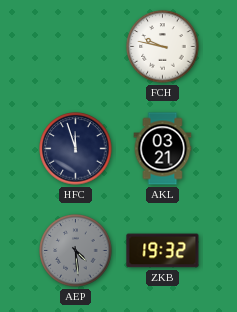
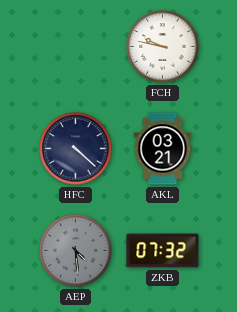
HFC: 11:57 -> 4:22
ZKB: 19:32 -> 07:32
